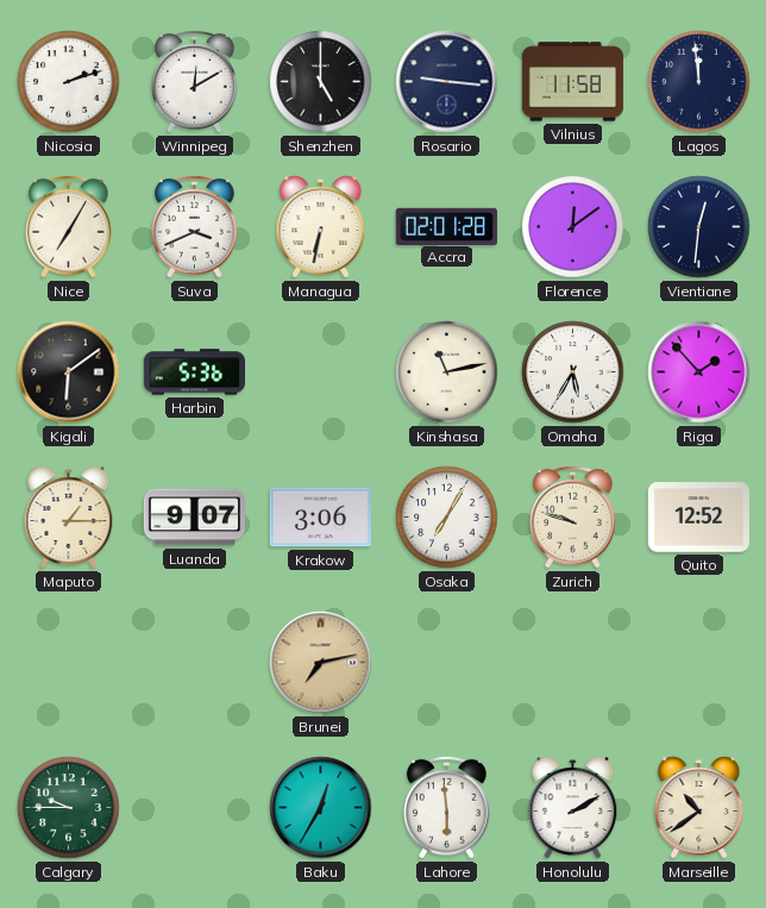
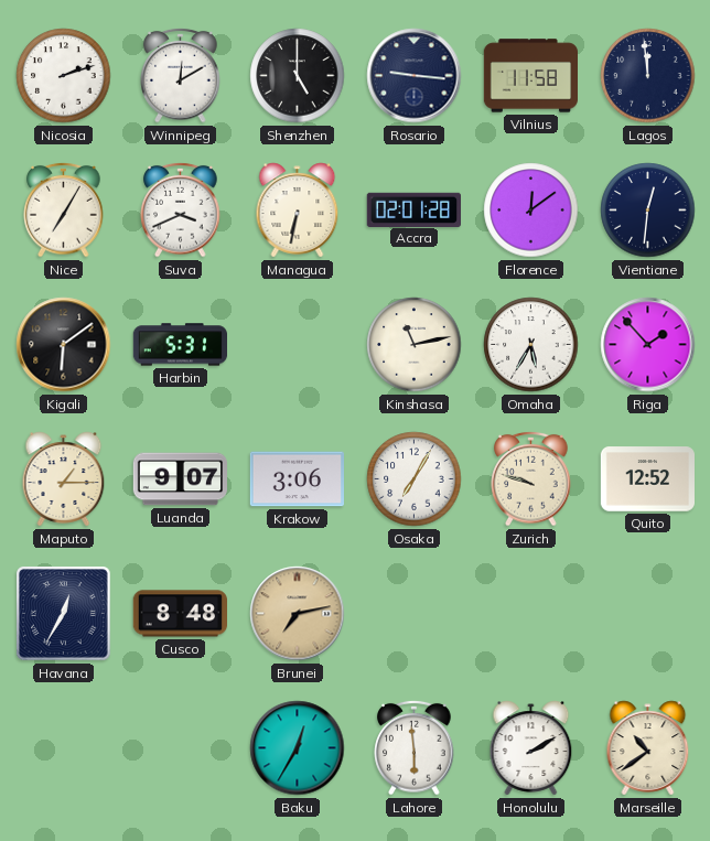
Harbin: 5:36 -> 5:31
Havana: none -> 12:35
Cusco: none -> 8:48
Calgary: 9:45 -> none
